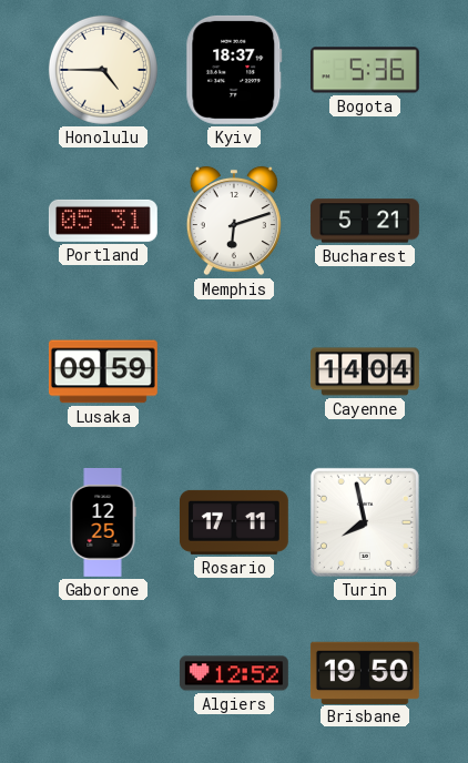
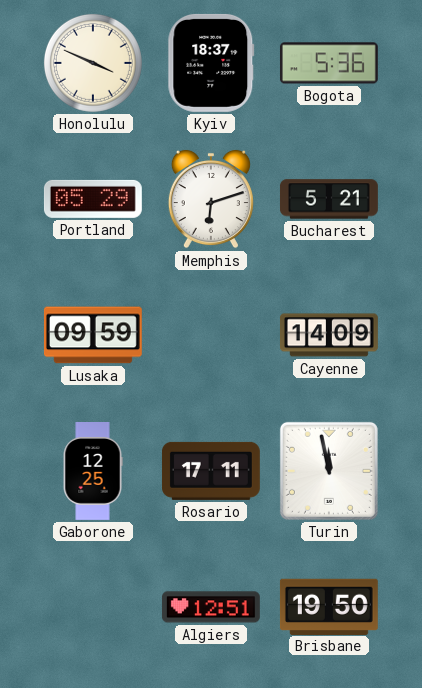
Honolulu: 4:45 -> 3:49
Portland: 05:31 -> 05:29
Cayenne: 14:04 -> 14:09
Turin: 7:58 -> 11:58
Algiers: 12:52 -> 12:51
